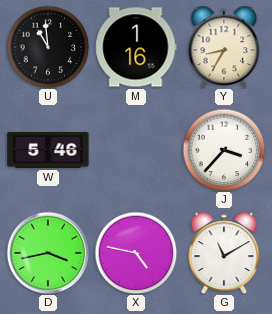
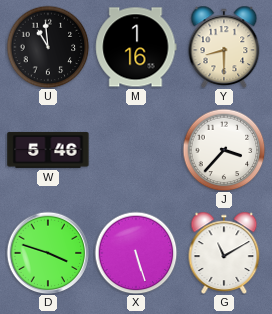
Y: 8:35 -> 8:30
D: 3:43 -> 3:48
X: 4:47 -> 5:27
